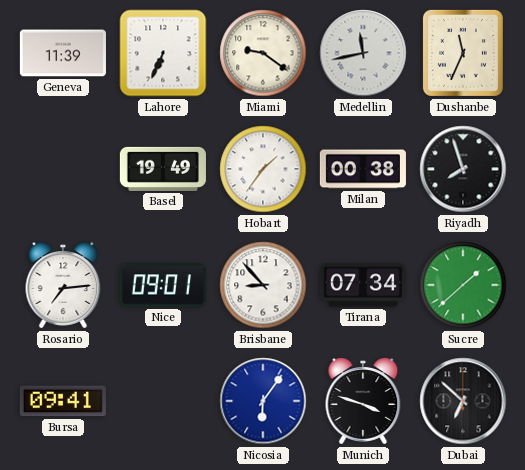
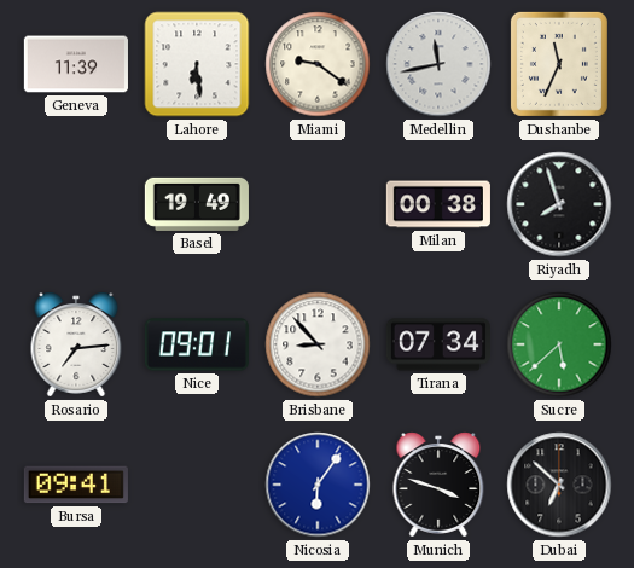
Lahore: 6:34 -> 6:29
Hobart: 1:36 -> none
Sucre: 1:38 -> 5:38
